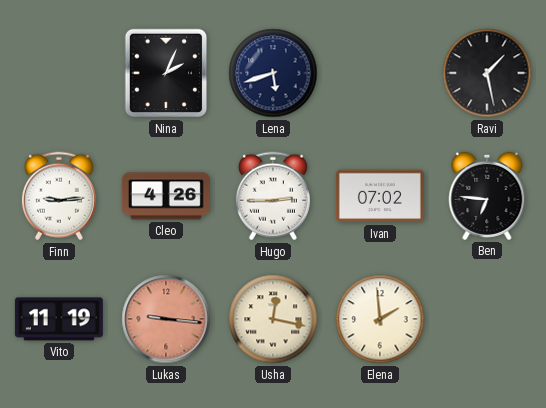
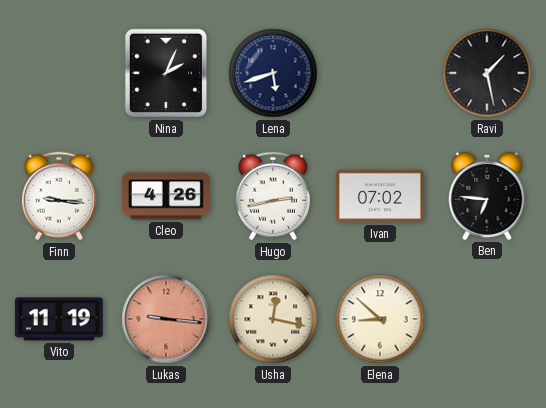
Finn: 9:14 -> 9:16
Hugo: 2:45 -> 2:43
Elena: 1:59 -> 8:52
